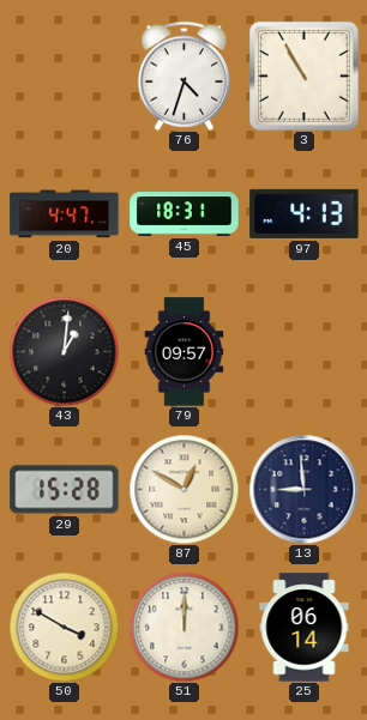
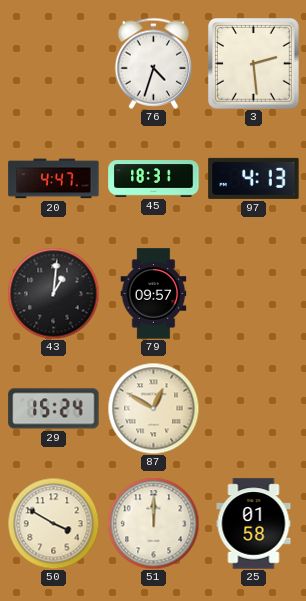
3: 10:55 -> 2:29
29: 15:28 -> 15:24
13: 8:59 -> none
25: 06:14 -> 01:58
